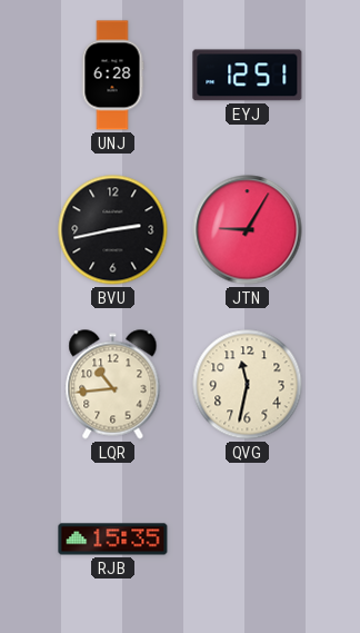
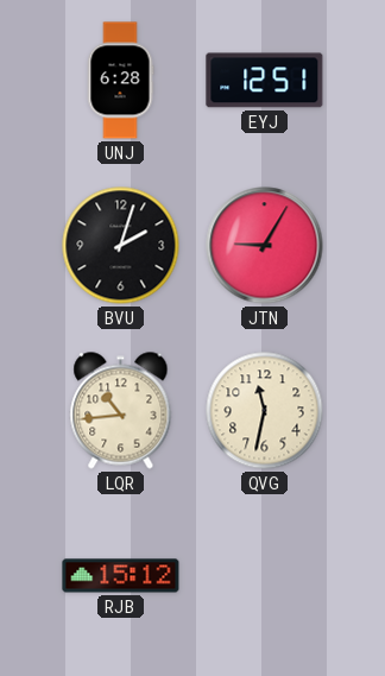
BVU: 2:43 -> 2:03
RJB: 15:35 -> 15:12
